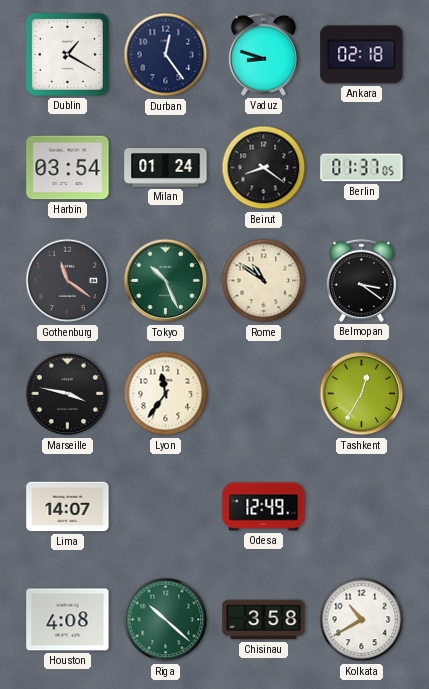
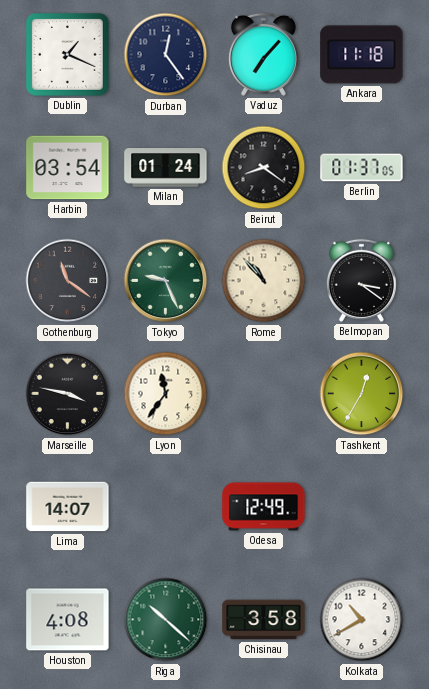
Dublin: 1:20 -> 1:19
Vaduz: 8:48 -> 7:07
Ankara: 02:18 -> 11:18
Tokyo: 10:26 -> 9:26
Rome: 10:51 -> 10:53
